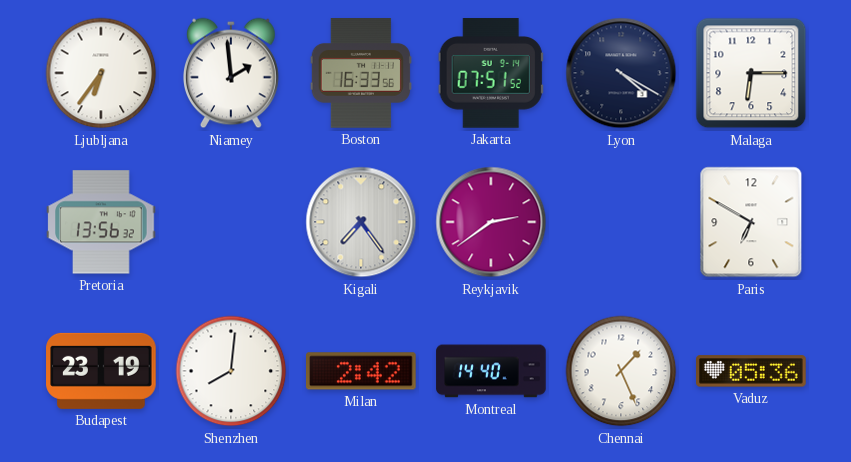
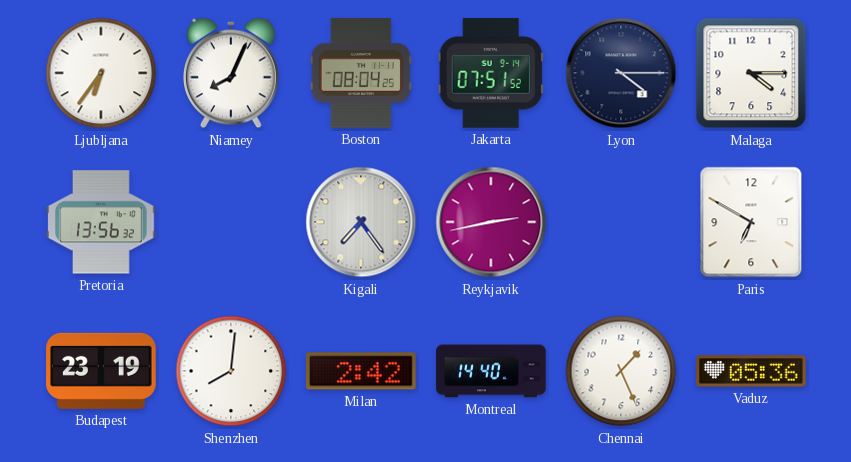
Niamey: 1:59 -> 8:04
Boston: 16:33 -> 08:04
Lyon: 4:20 -> 4:15
Malaga: 6:15 -> 4:15
Reykjavik: 2:39 -> 2:43
